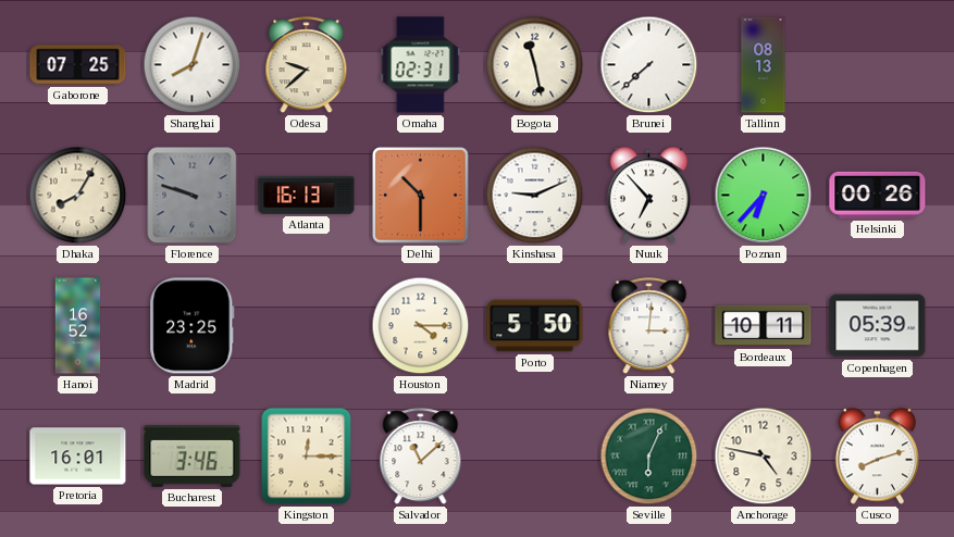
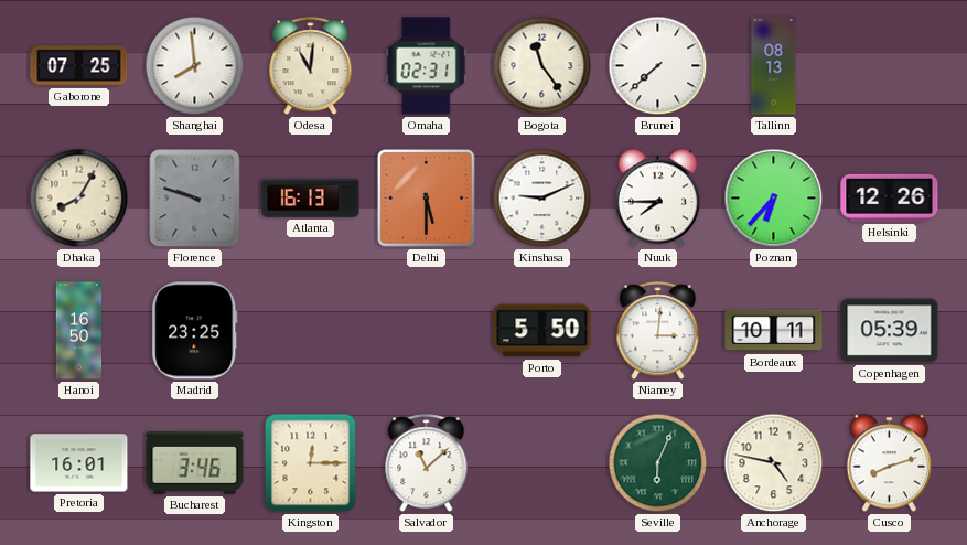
Shanghai: 8:03 -> 7:59
Odesa: 9:38 -> 11:01
Bogota: 11:28 -> 11:24
Delhi: 10:30 -> 5:30
Nuuk: 6:53 -> 7:45
Helsinki: 00:26 -> 12:26
Hanoi: 16:52 -> 16:50
Houston: 4:15 -> none
